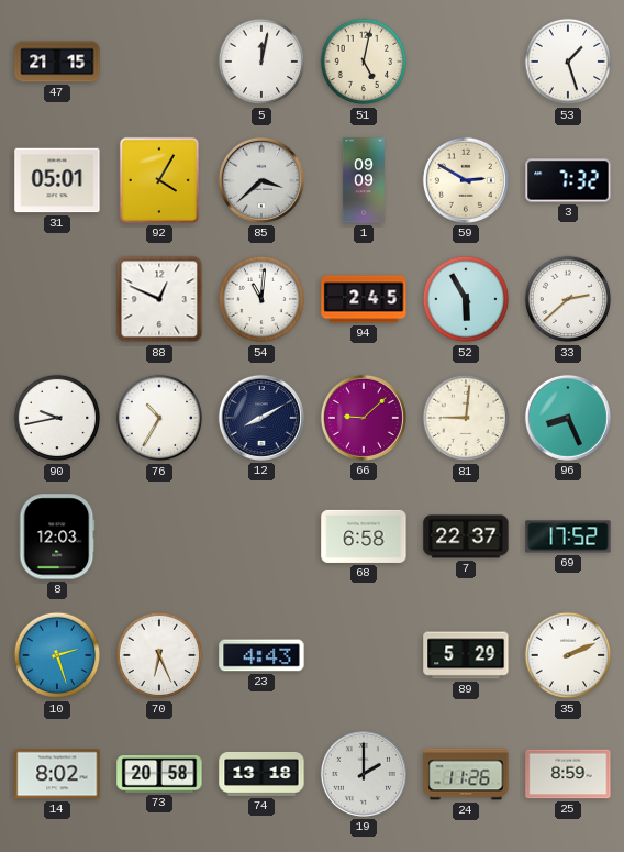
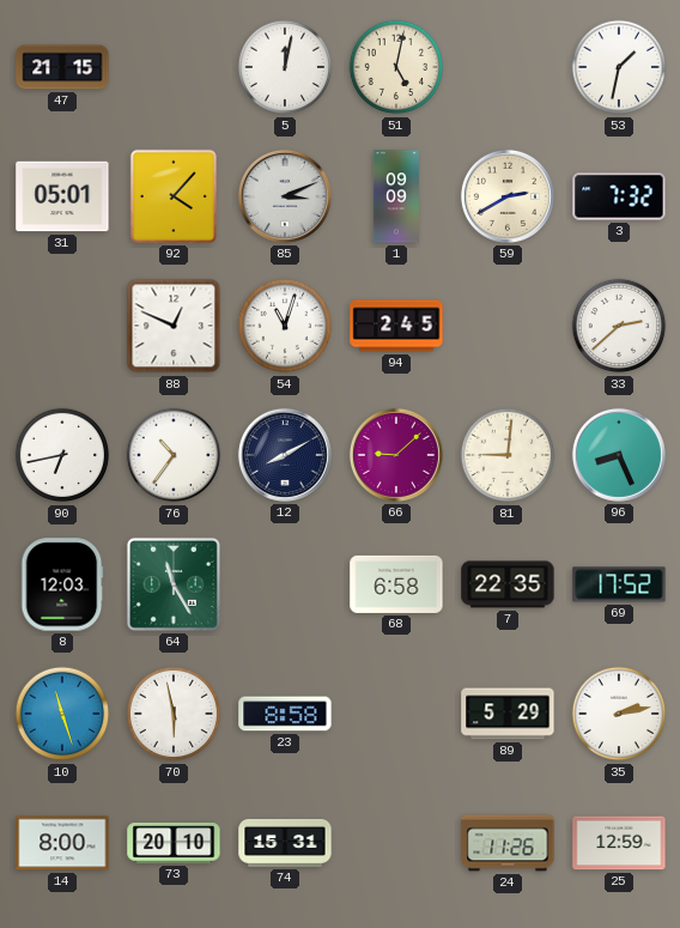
53: 1:27 -> 1:32
92: 4:05 -> 4:07
85: 3:38 -> 3:11
59: 2:50 -> 2:40
54: 11:01 -> 11:03
52: 5:55 -> none
90: 9:43 -> 6:43
76: 10:35 -> 10:36
64: none -> 11:25
7: 22:37 -> 22:35
10: 2:27 -> 11:27
70: 6:26 -> 5:58
23: 4:43 -> 8:58
35: 2:11 -> 2:13
14: 8:02 -> 8:00
73: 20:58 -> 20:10
74: 13:18 -> 15:31
19: 2:00 -> none
25: 8:59 -> 12:59
